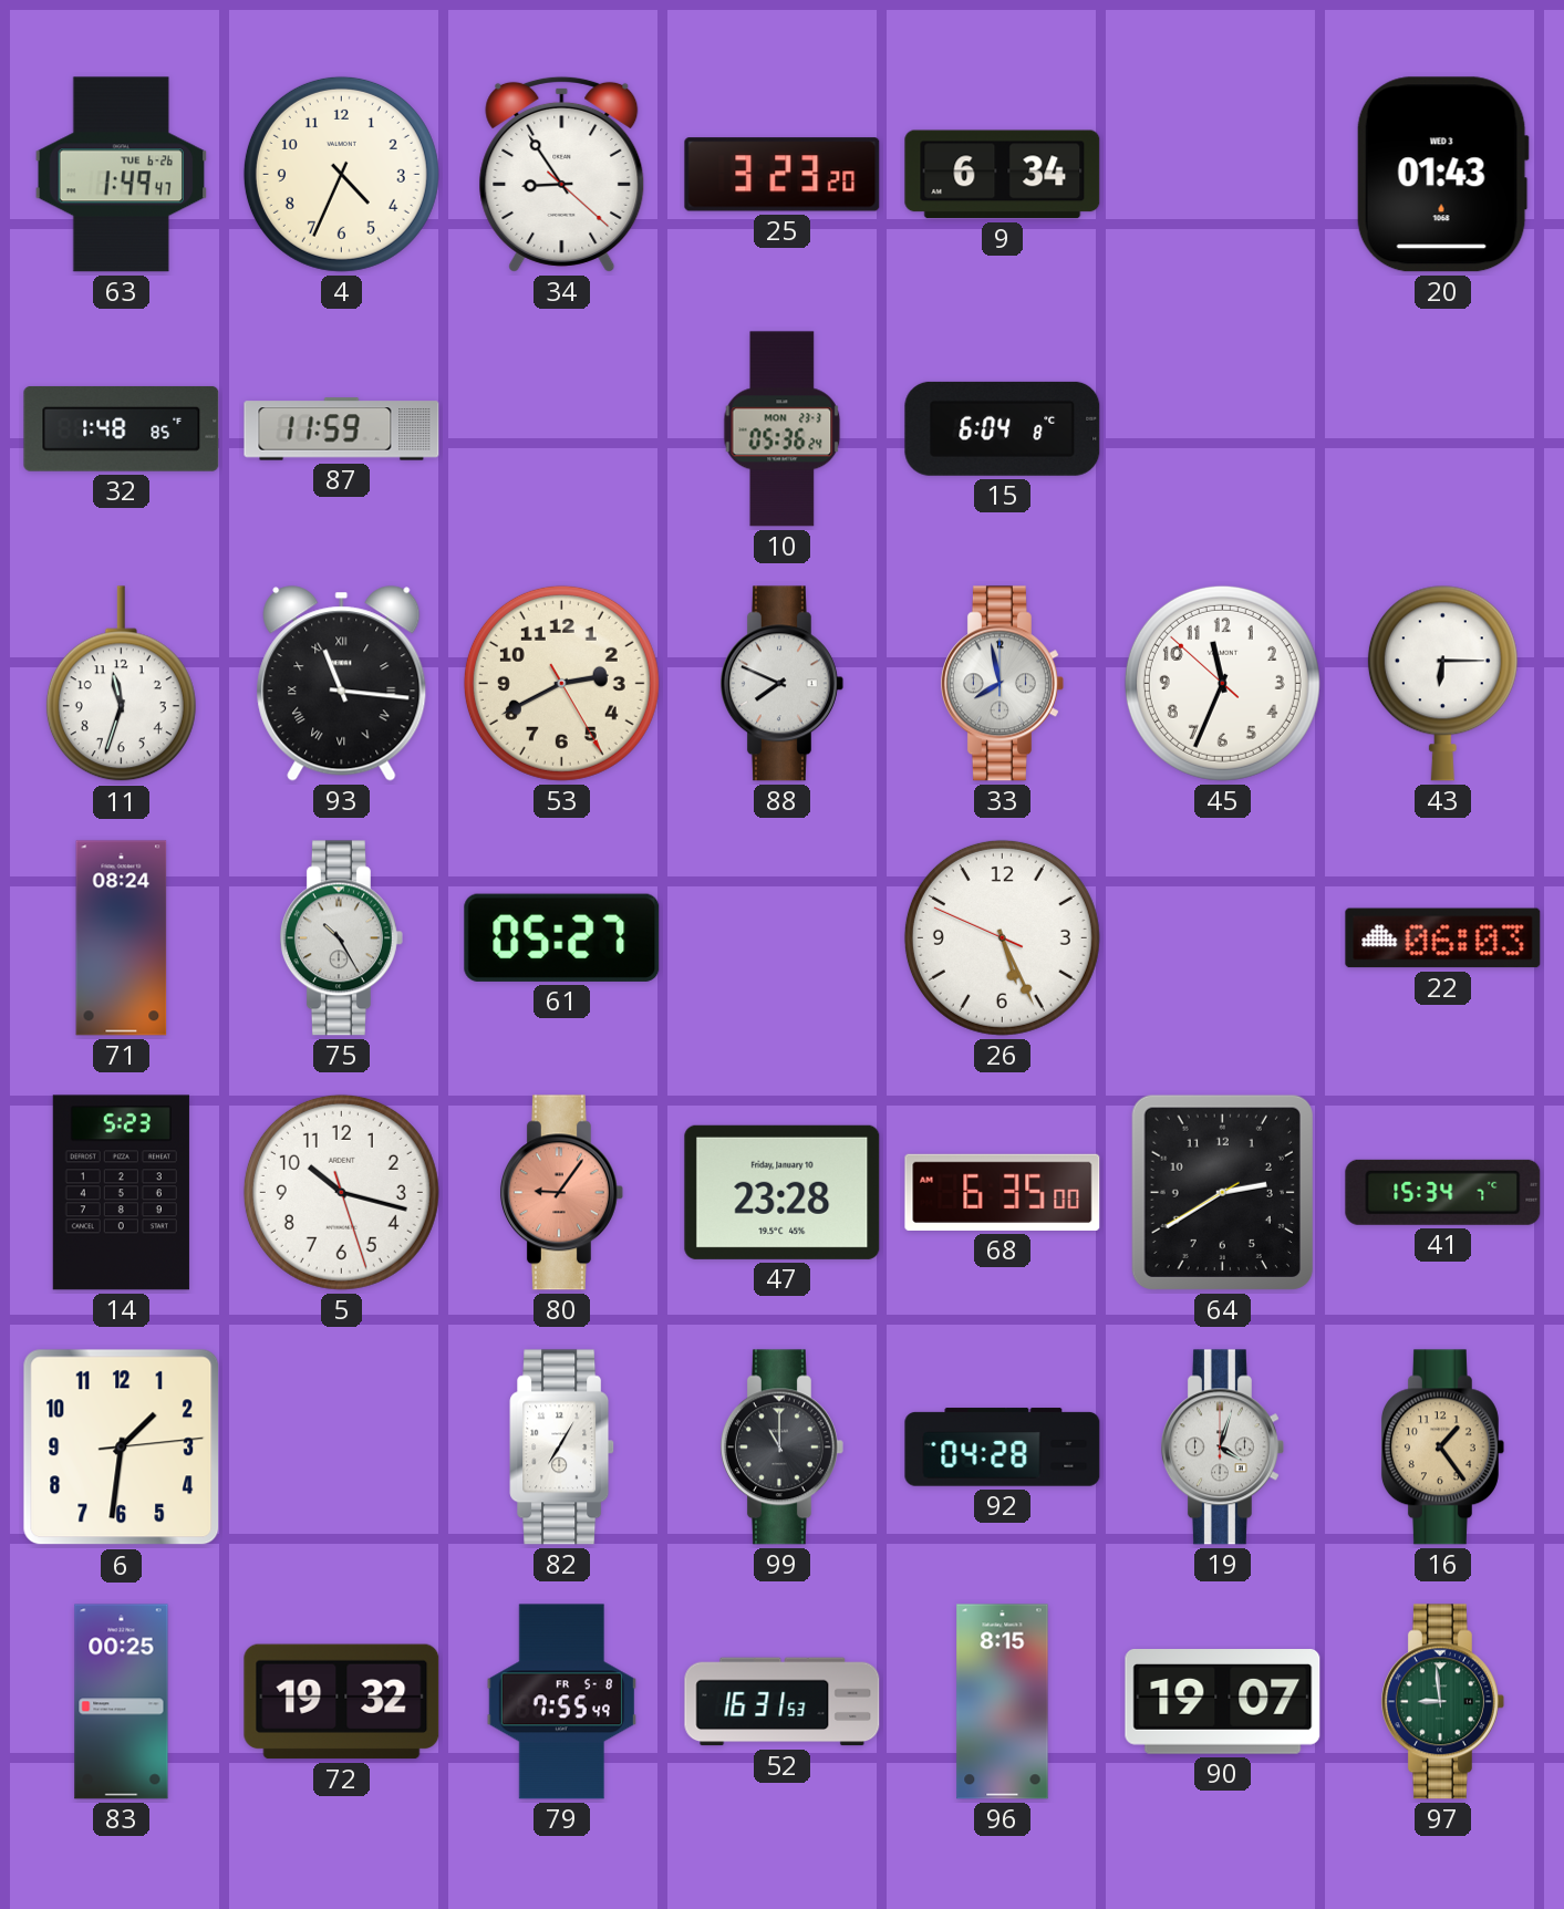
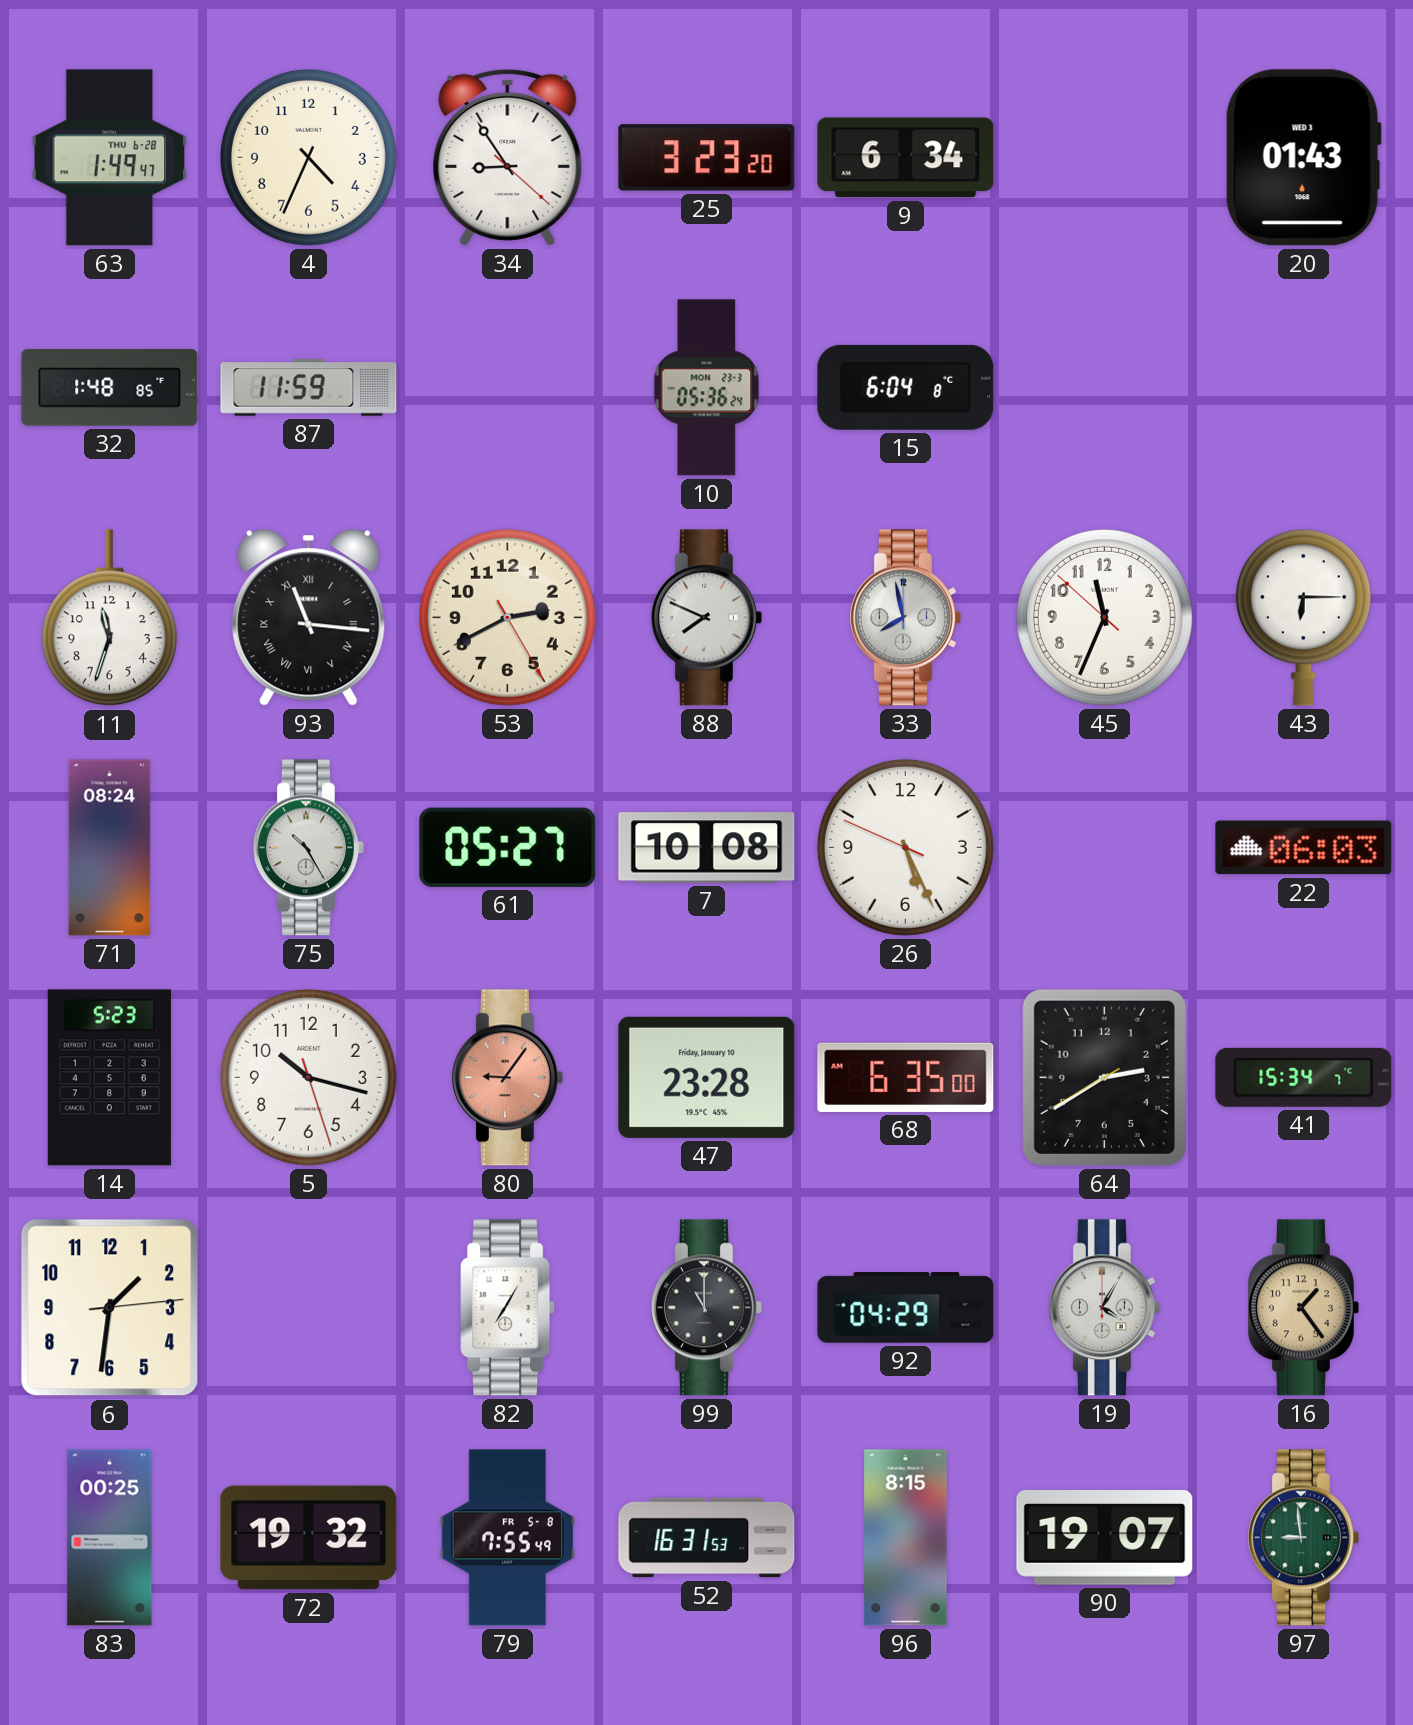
63 date: TUE 6-26 -> THU 6-28
7: none -> 10:08
92: 04:28 -> 04:29
19: 4:03 -> 4:05
